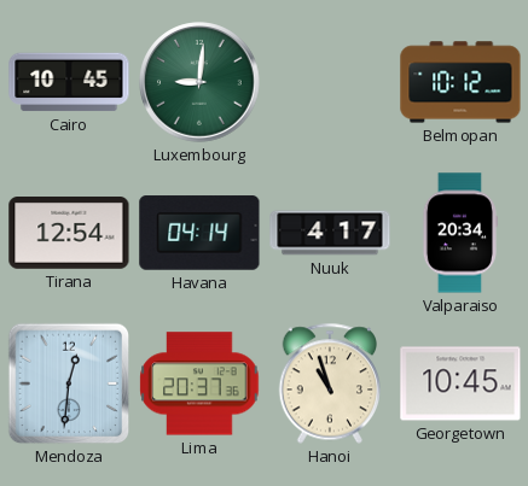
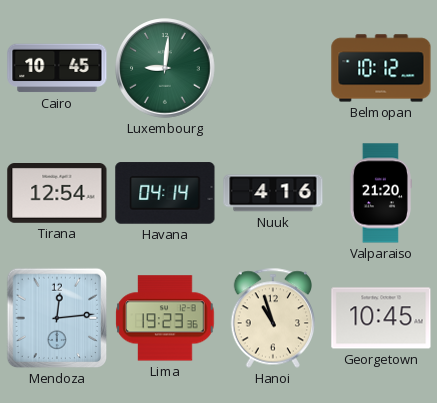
Nuuk: 4:17 -> 4:16
Valparaiso: 20:34 -> 21:20
Mendoza: 12:31 -> 12:14
Lima: 20:37 -> 19:23
